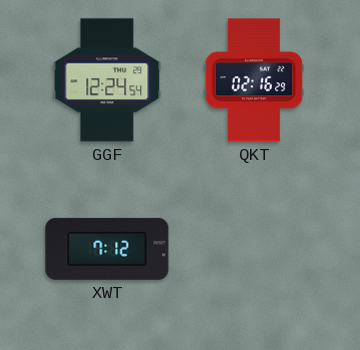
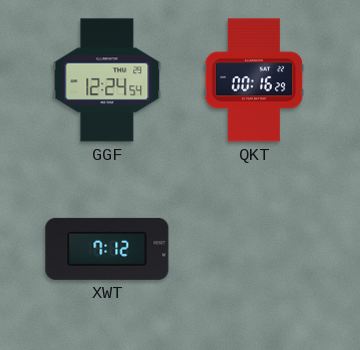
QKT: 02:16 -> 00:16
